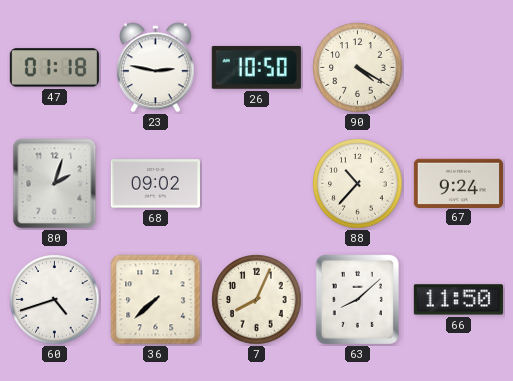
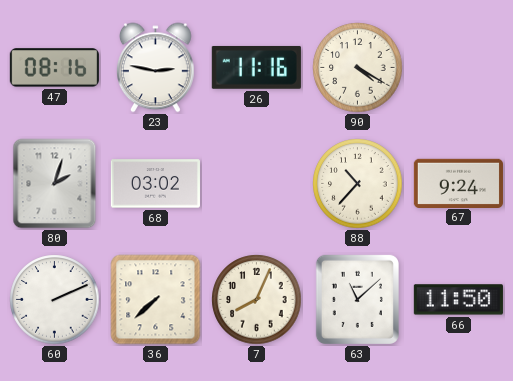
47: 01:18 -> 08:16
26: 10:50 -> 11:16
68: 09:02 -> 03:02
60: 4:42 -> 2:11
63: 8:08 -> 11:08
